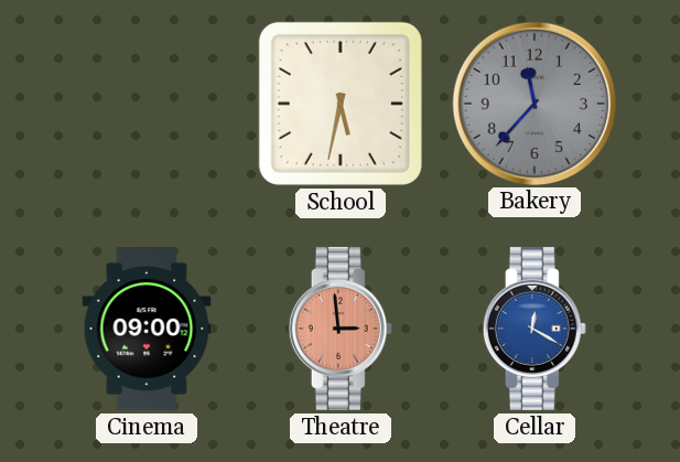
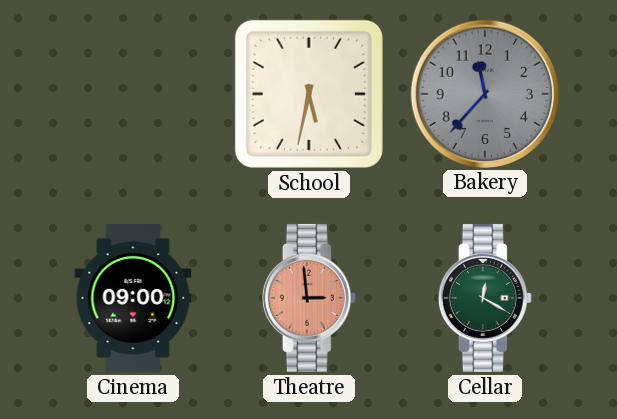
Cellar dial: blue -> green
